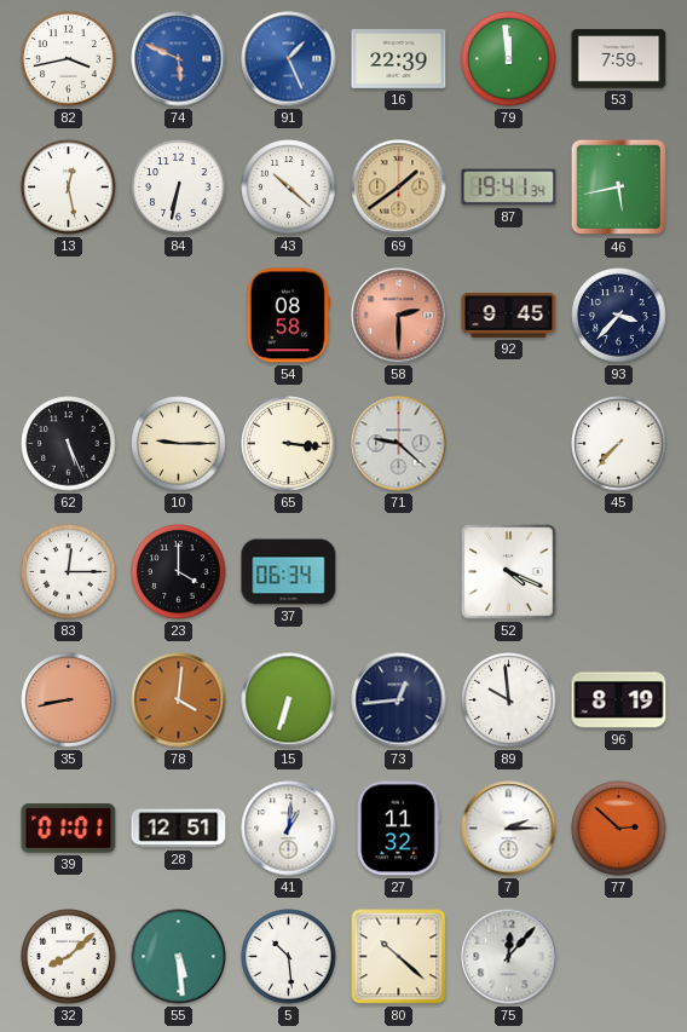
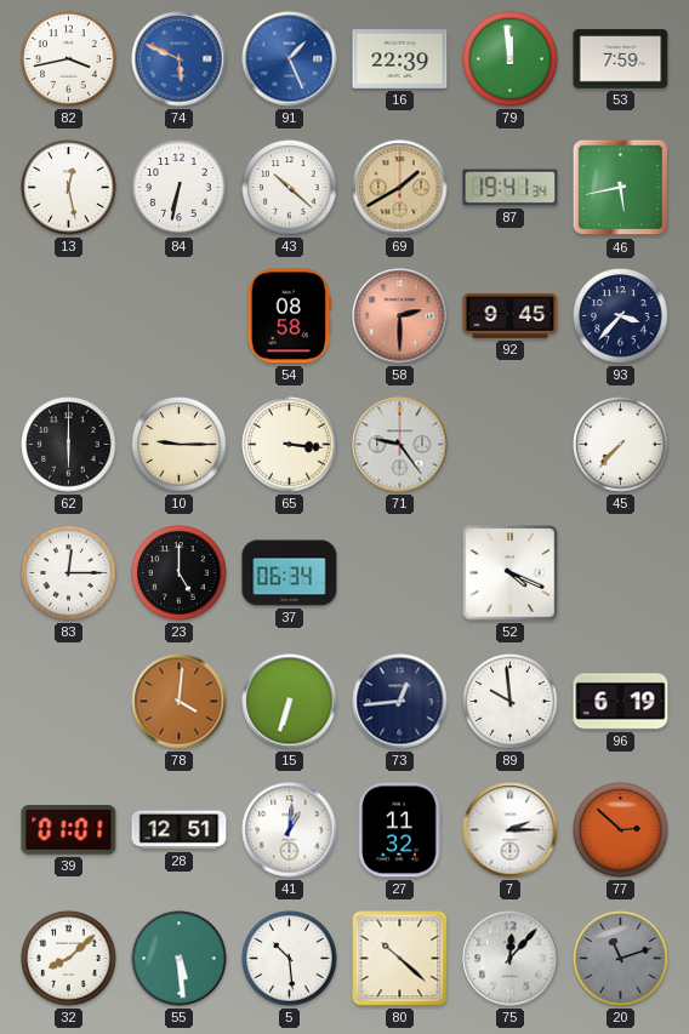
69: 1:39 -> 1:40
62: 5:26 -> 6:00
71: 9:22 -> 9:24
23: 4:00 -> 5:00
35: 8:43 -> none
96: 8:19 -> 6:19
20: none -> 11:12
